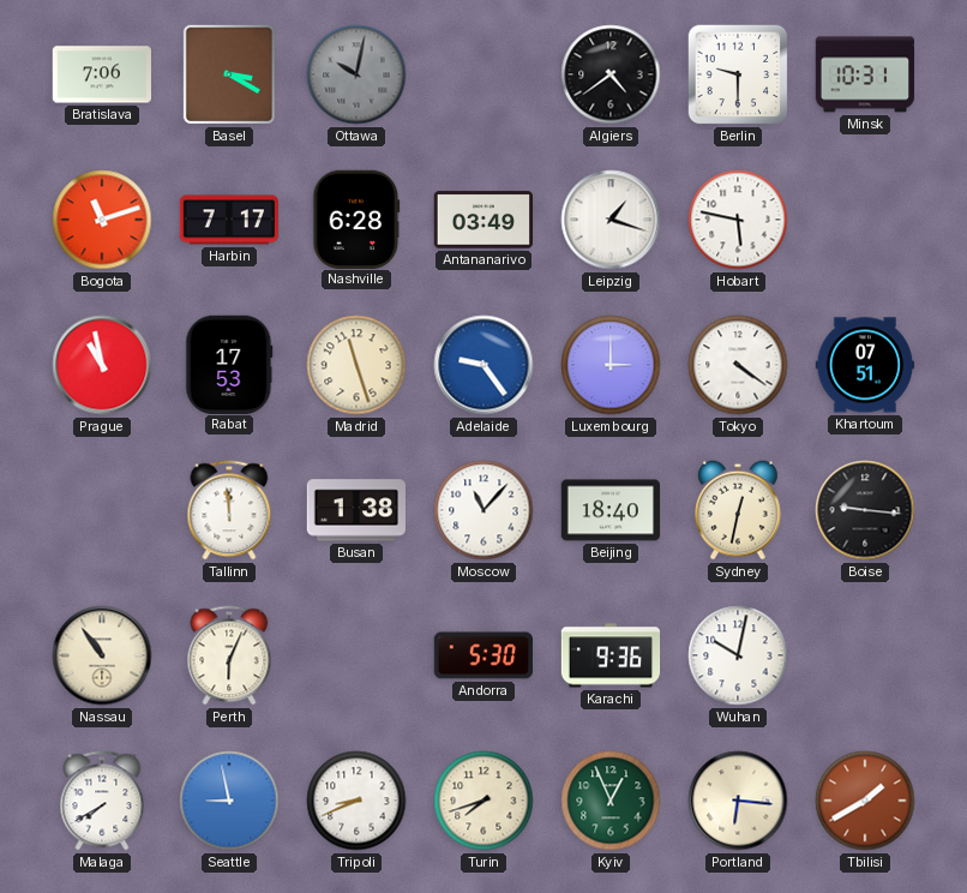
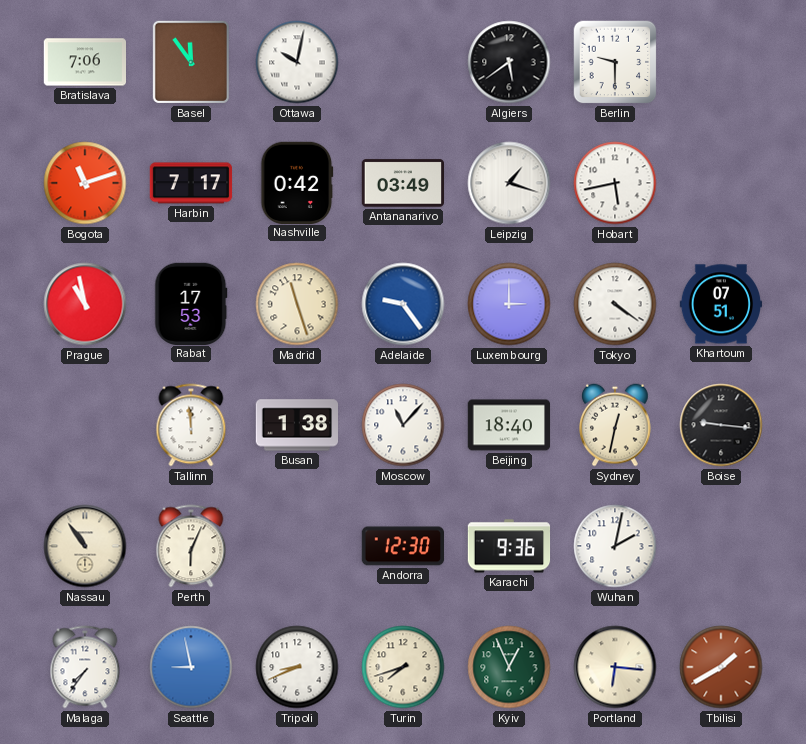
Basel: 3:20 -> 11:54
Ottawa dial: grey -> white
Algiers: 4:39 -> 5:39
Minsk: 10:31 -> none
Nashville: 6:28 -> 0:42
Hobart: 5:47 -> 5:43
Andorra: 5:30 -> 12:30
Wuhan: 10:02 -> 2:02
Malaga: 7:40 -> 7:36
